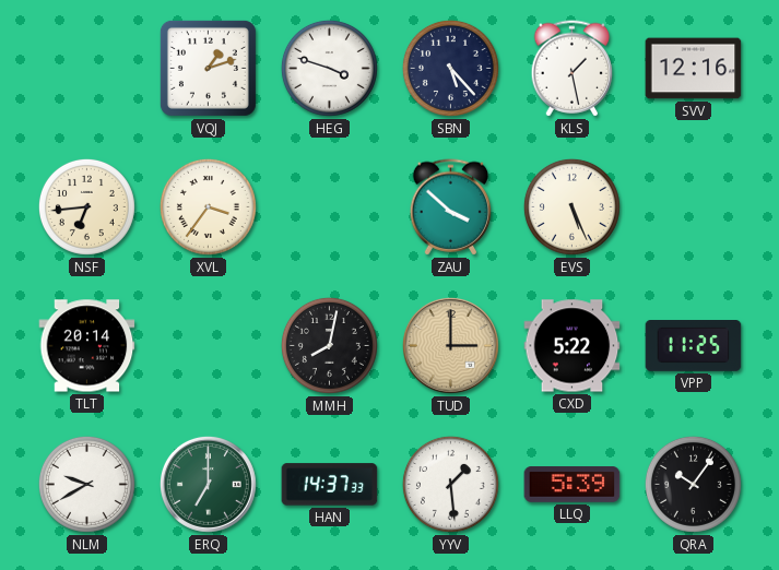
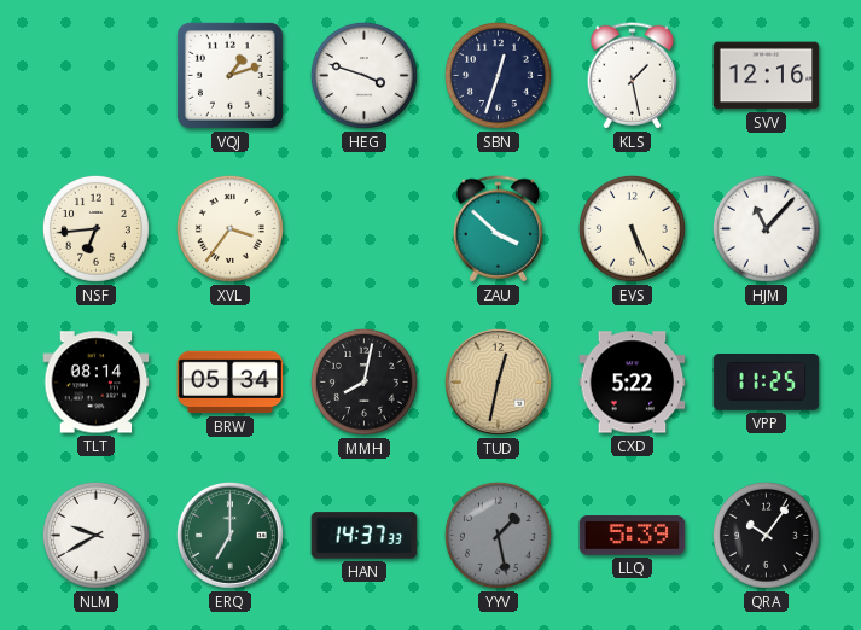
SBN: 5:23 -> 12:33
HJM: none -> 11:07
TLT: 20:14 -> 08:14
BRW: none -> 05:34
TUD: 3:00 -> 12:32
YYV: 1:29 -> 1:28
YYV dial: white -> grey
